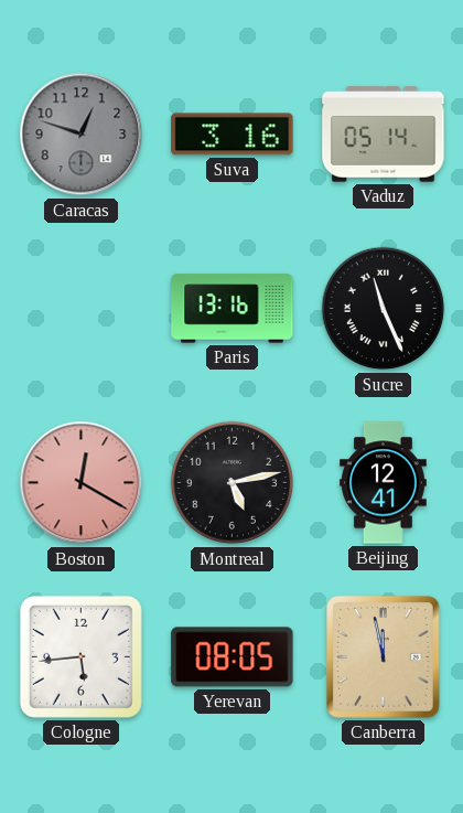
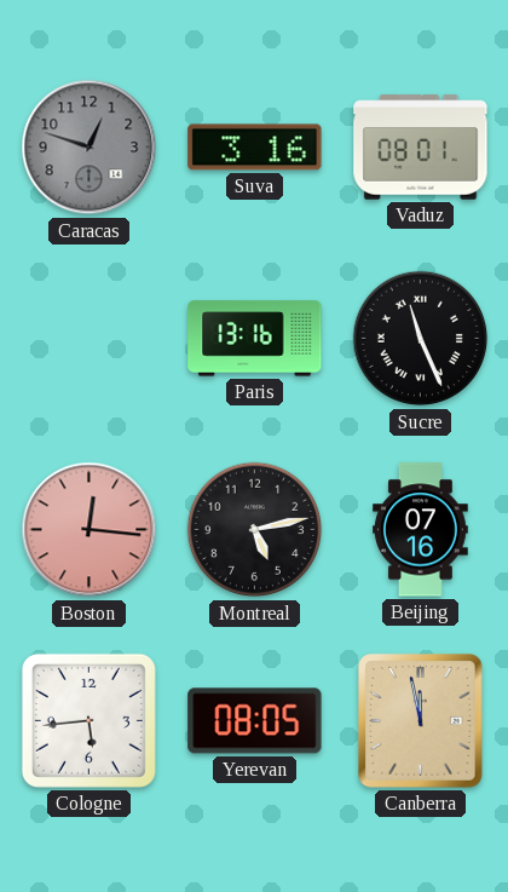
Vaduz: 05:14 -> 08:01
Boston: 12:20 -> 12:16
Beijing: 12:41 -> 07:16
